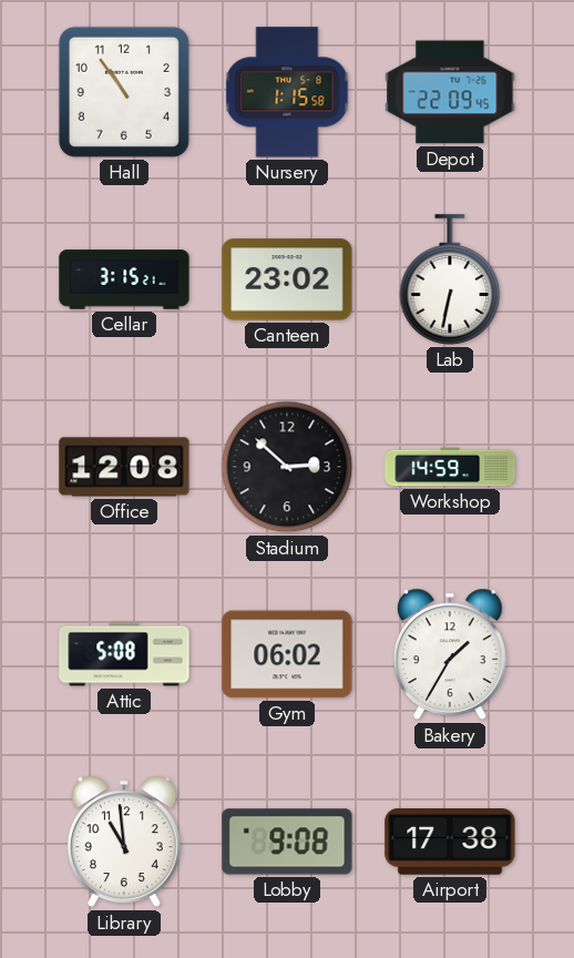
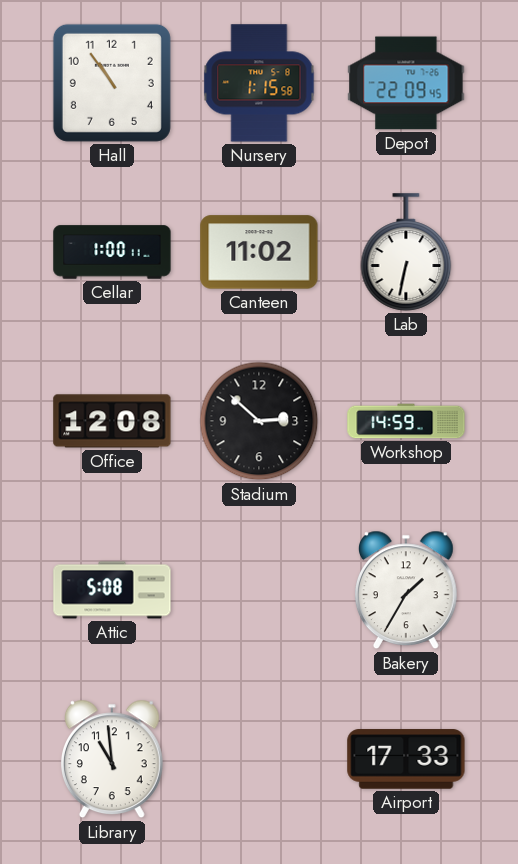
Cellar: 3:15 -> 1:00
Canteen: 23:02 -> 11:02
Gym: 06:02 -> none
Lobby: 9:08 -> none
Airport: 17:38 -> 17:33
